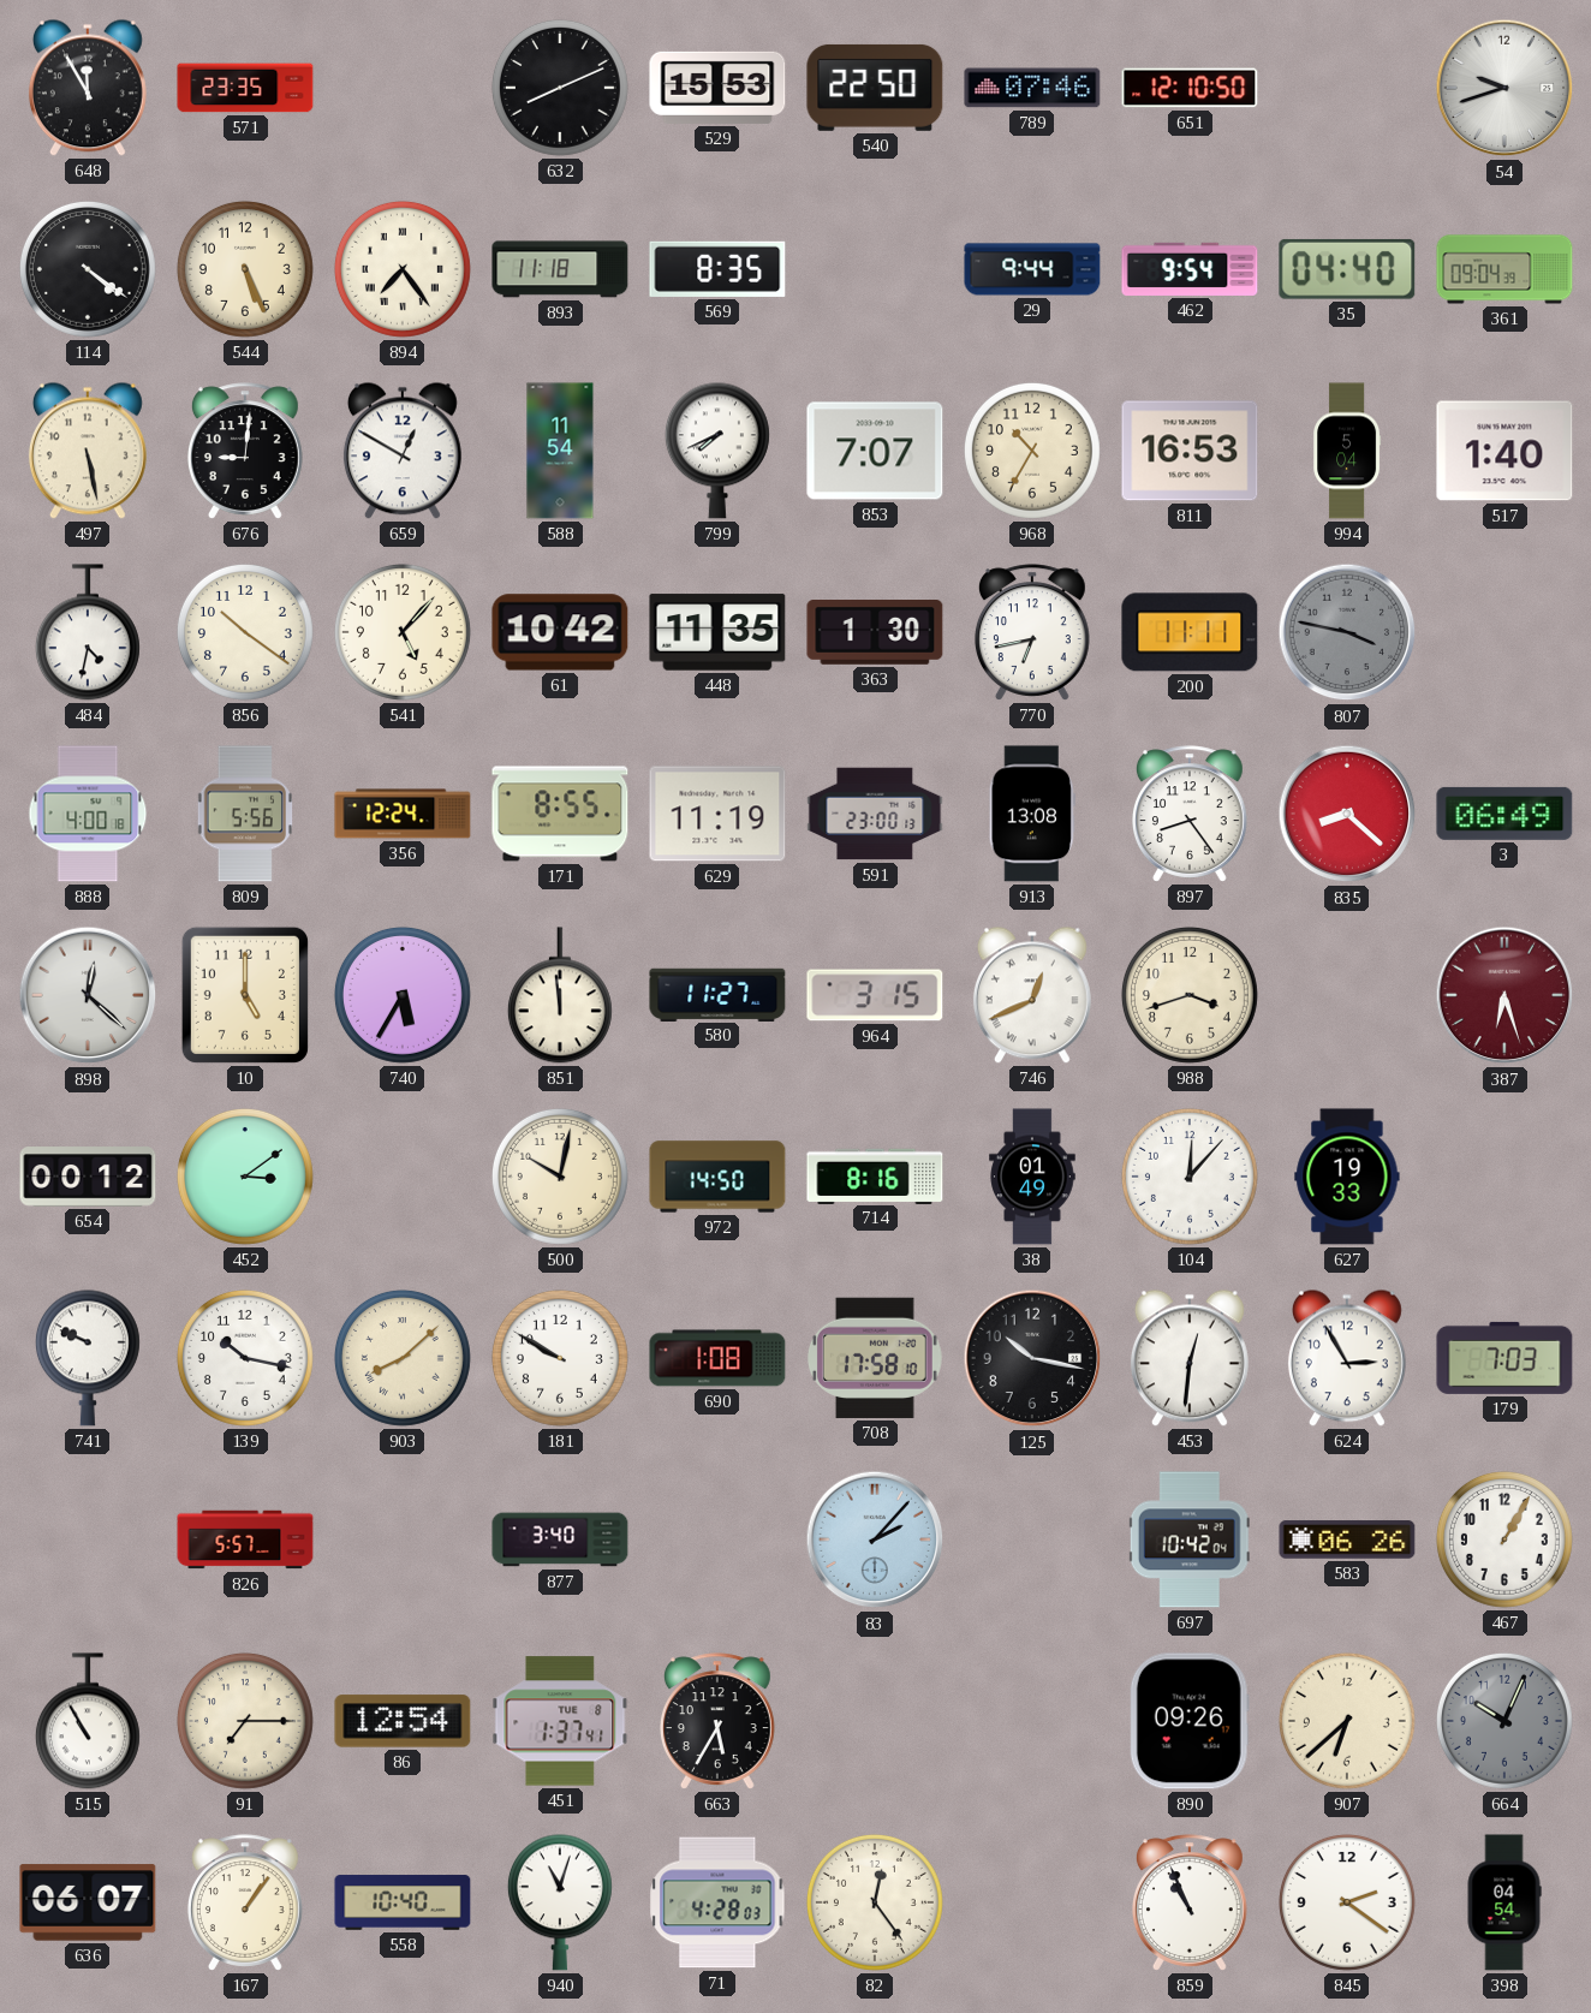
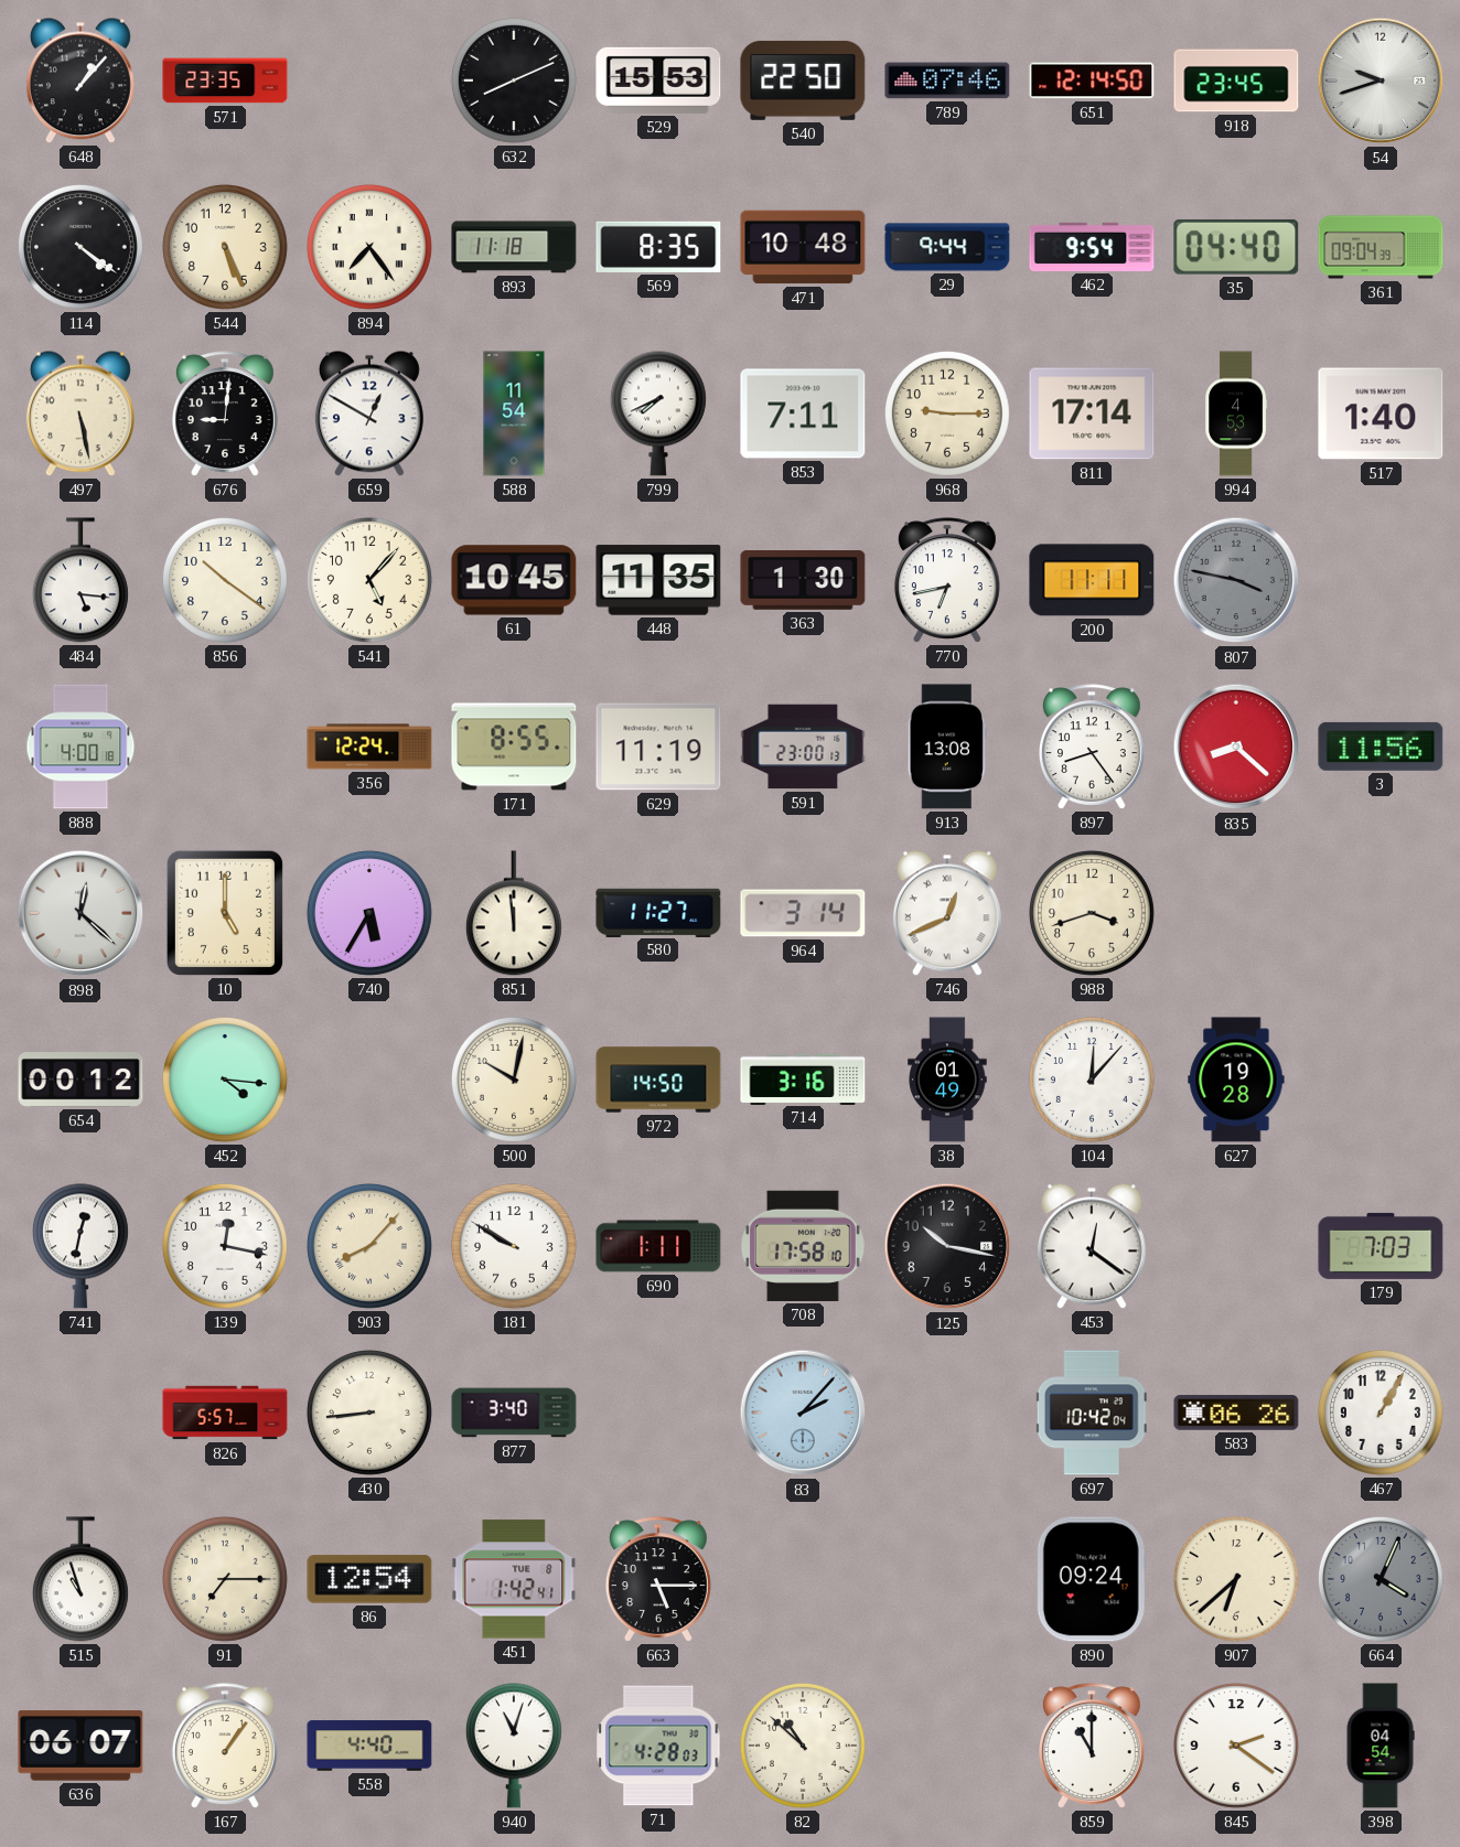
648: 11:55 -> 1:07
651: 12:10 -> 12:14
918: none -> 23:45
471: none -> 10:48
853: 7:07 -> 7:11
968: 10:35 -> 9:15
811: 16:53 -> 17:14
994: 5:04 -> 4:53
484: 4:32 -> 5:16
61: 10:42 -> 10:45
809: 5:56 -> none
3: 06:49 -> 11:56
964: 3:15 -> 3:14
387: 6:27 -> none
452: 3:09 -> 4:16
714: 8:16 -> 3:16
627: 19:33 -> 19:28
741: 9:49 -> 12:32
139: 10:17 -> 12:17
903: 8:08 -> 8:07
690: 1:08 -> 1:11
453: 12:31 -> 12:21
624: 2:55 -> none
430: none -> 8:44
515: 10:55 -> 10:57
451: 1:37 -> 1:42
663: 5:35 -> 5:15
890: 09:26 -> 09:24
664: 10:04 -> 4:04
558: 10:40 -> 4:40
82: 12:24 -> 10:52
859: 10:56 -> 11:00
